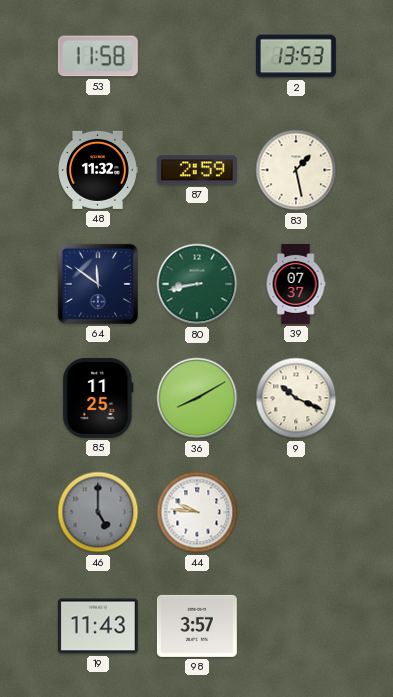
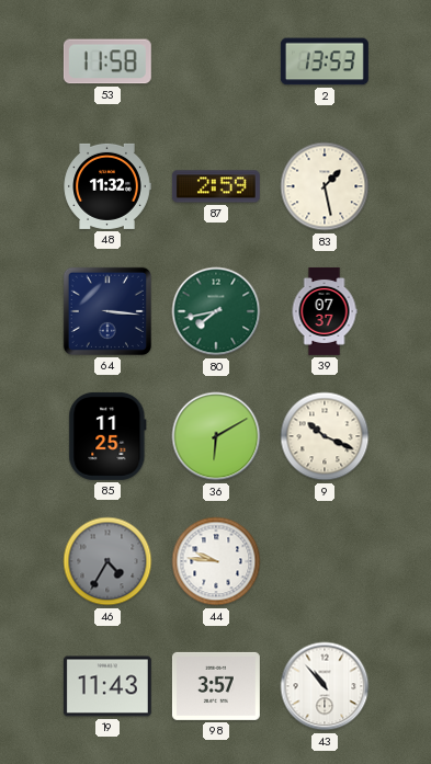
64: 11:51 -> 3:16
80: 8:43 -> 7:43
36: 8:10 -> 6:10
46: 5:00 -> 4:35
43: none -> 10:53
